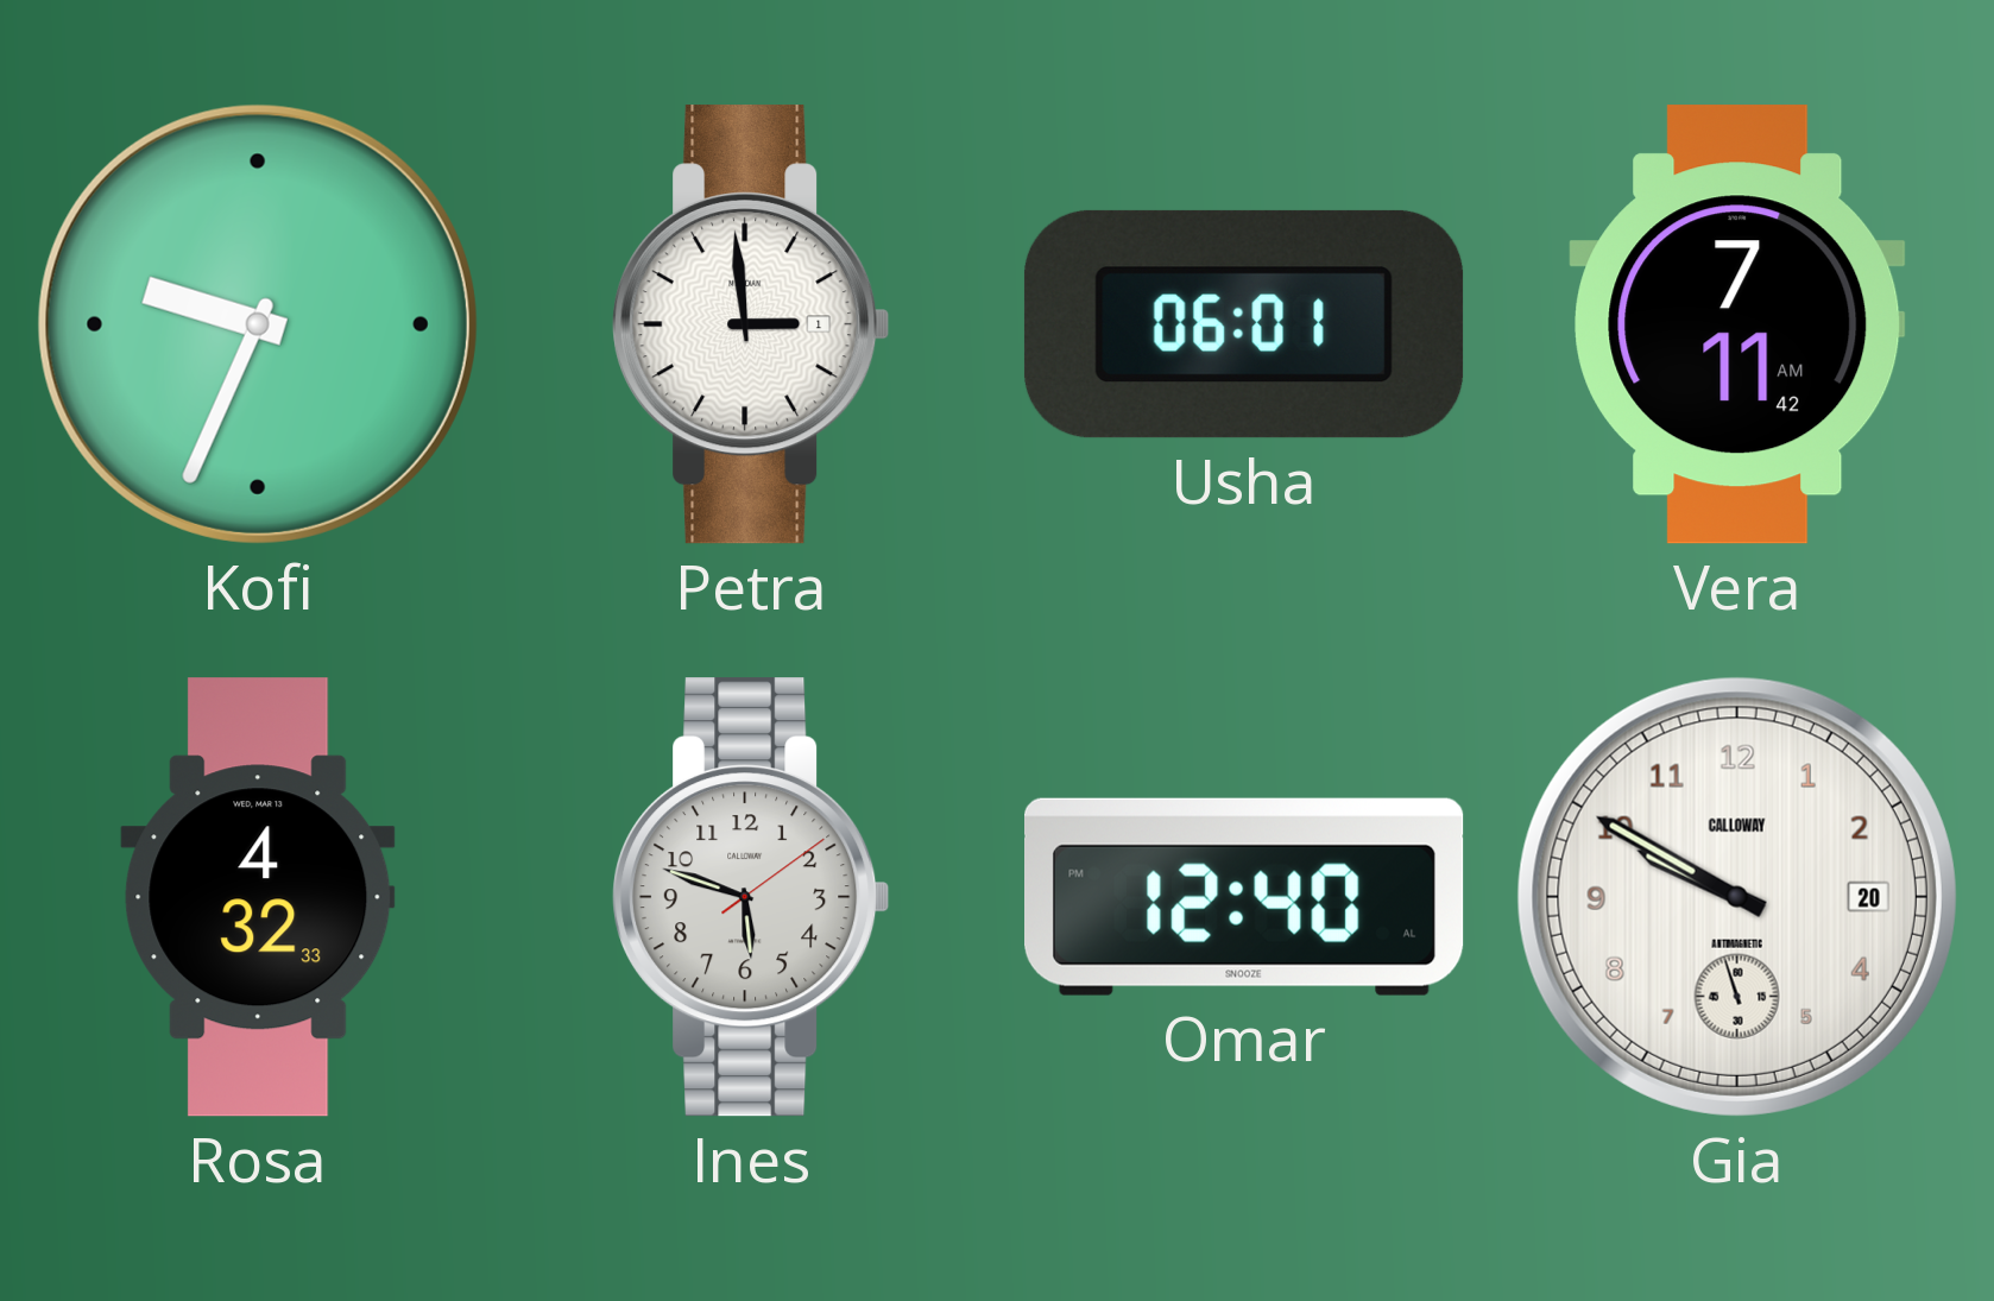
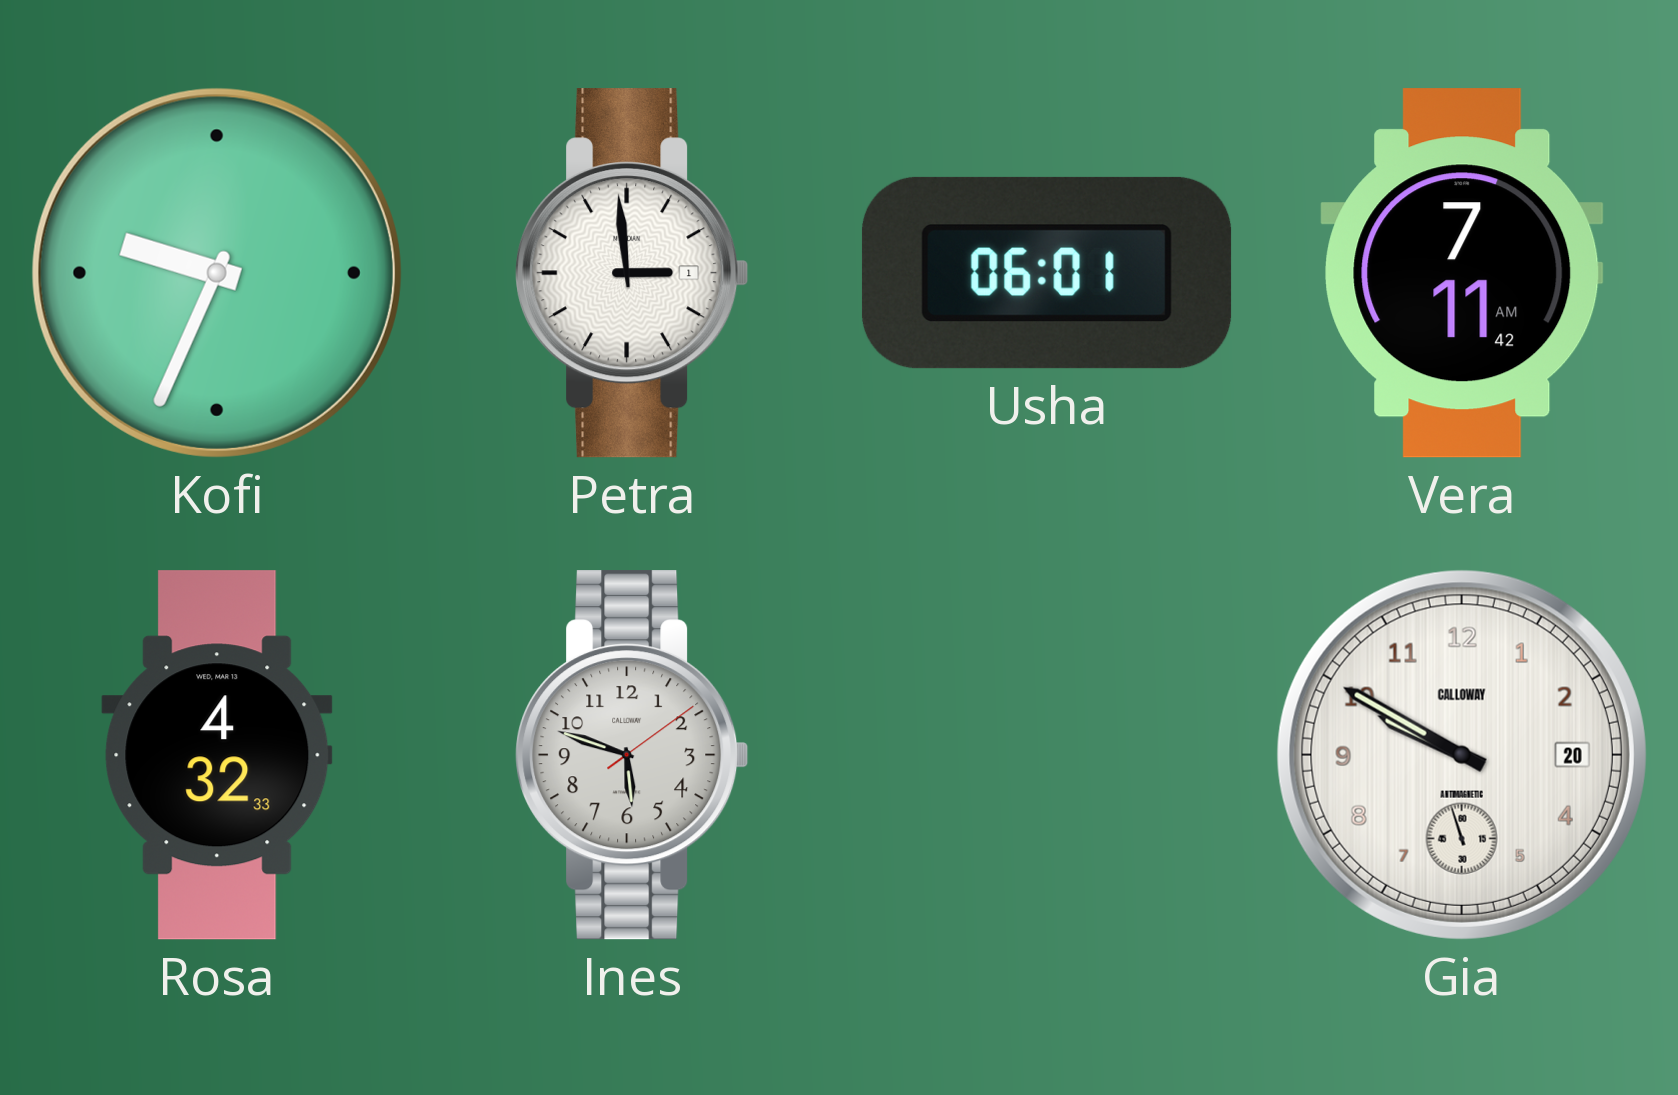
Omar: 12:40 -> none
